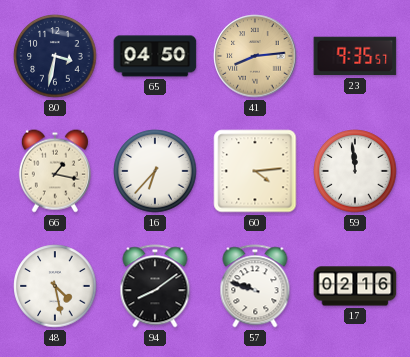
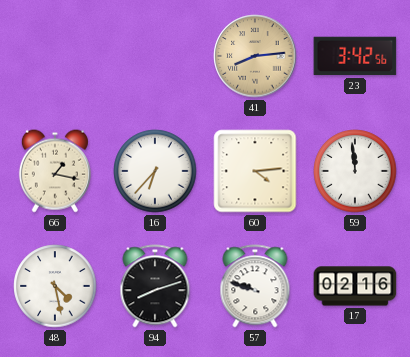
80: 3:32 -> none
65: 04:50 -> none
23: 9:35 -> 3:42
94: 8:09 -> 8:12
